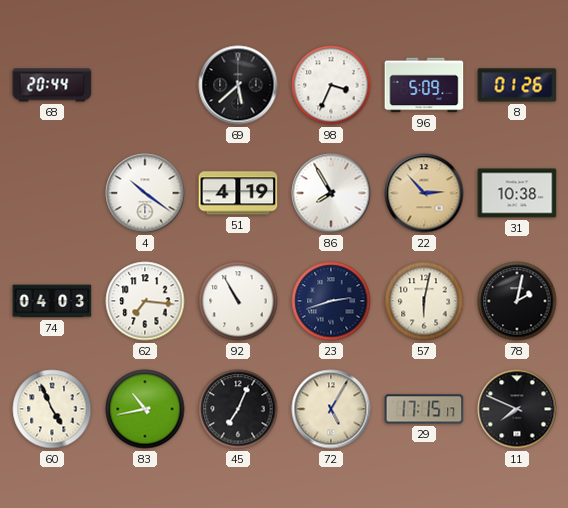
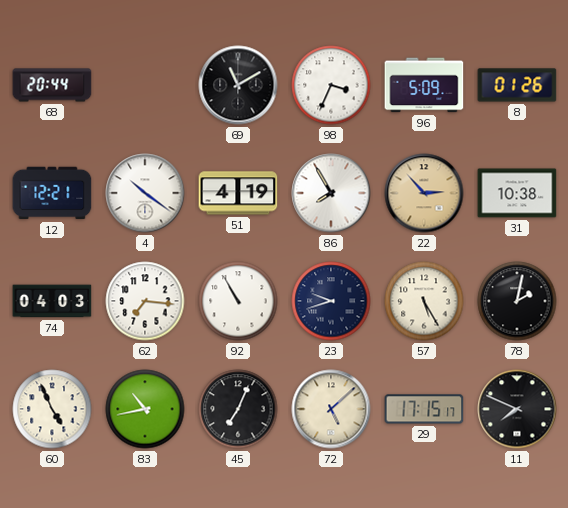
69: 5:38 -> 11:10
12: none -> 12:21
23: 2:42 -> 9:42
57: 6:02 -> 5:25
72: 5:05 -> 5:08
